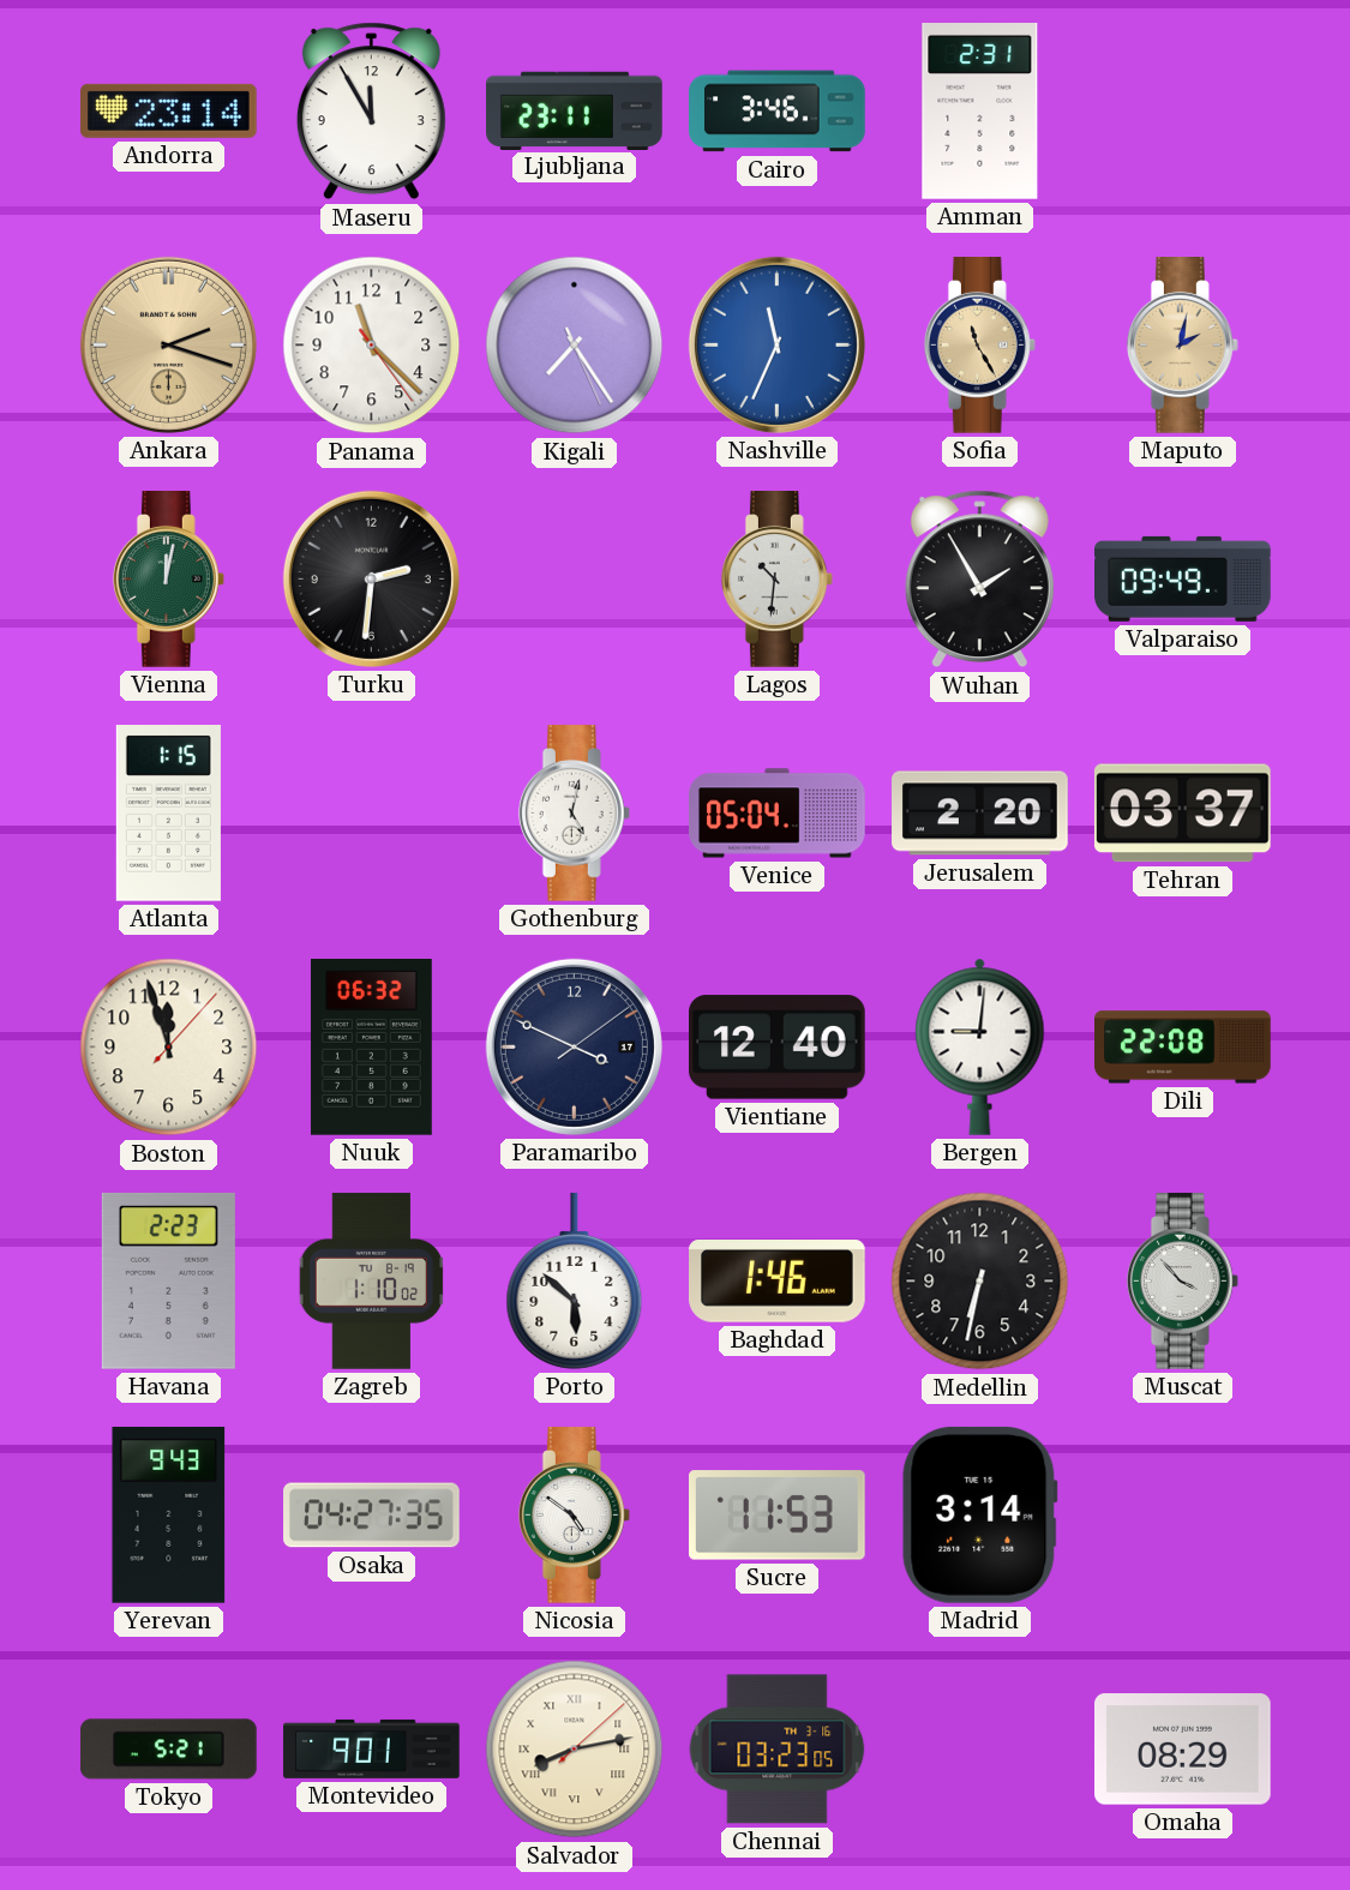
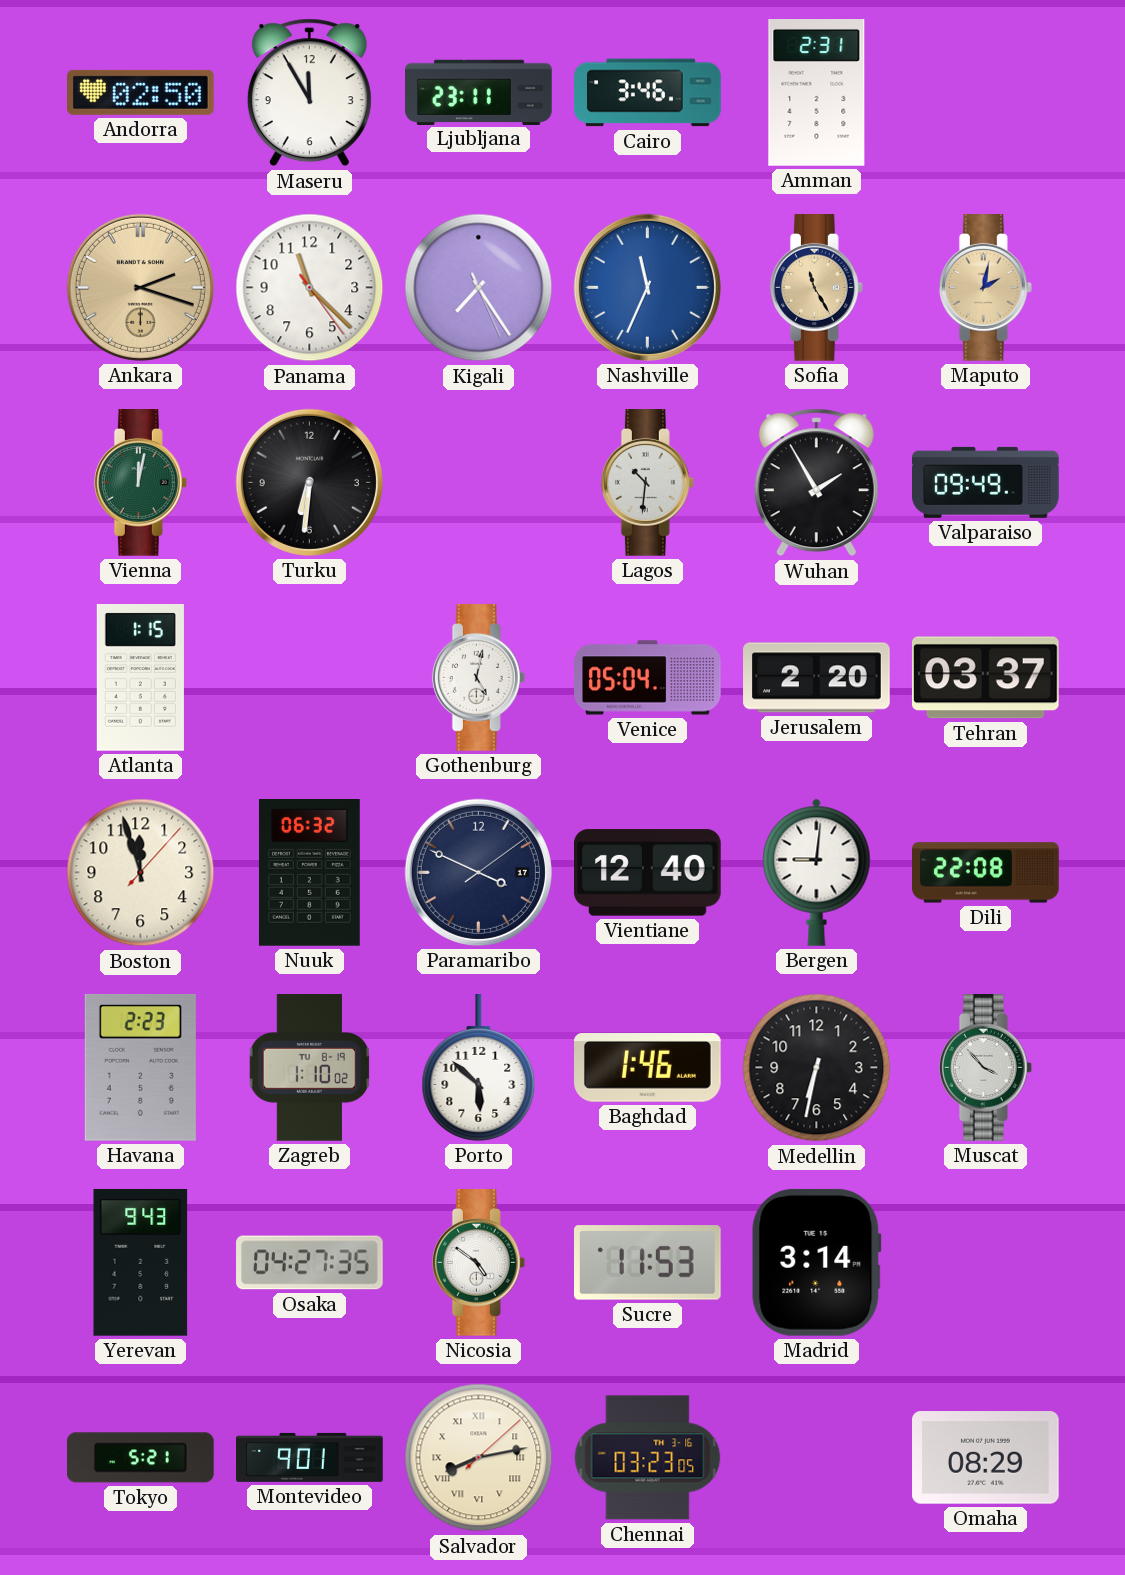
Andorra: 23:14 -> 02:50
Turku: 2:31 -> 6:31
